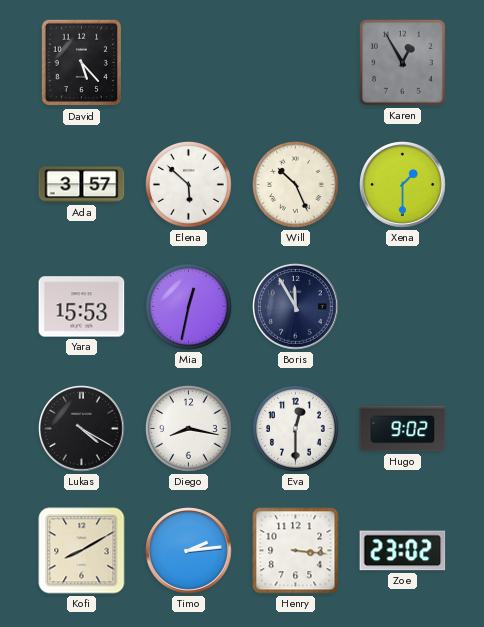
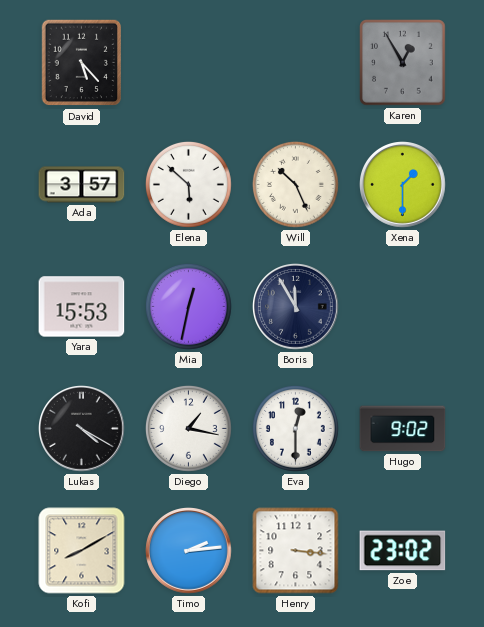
Diego: 8:17 -> 1:17
